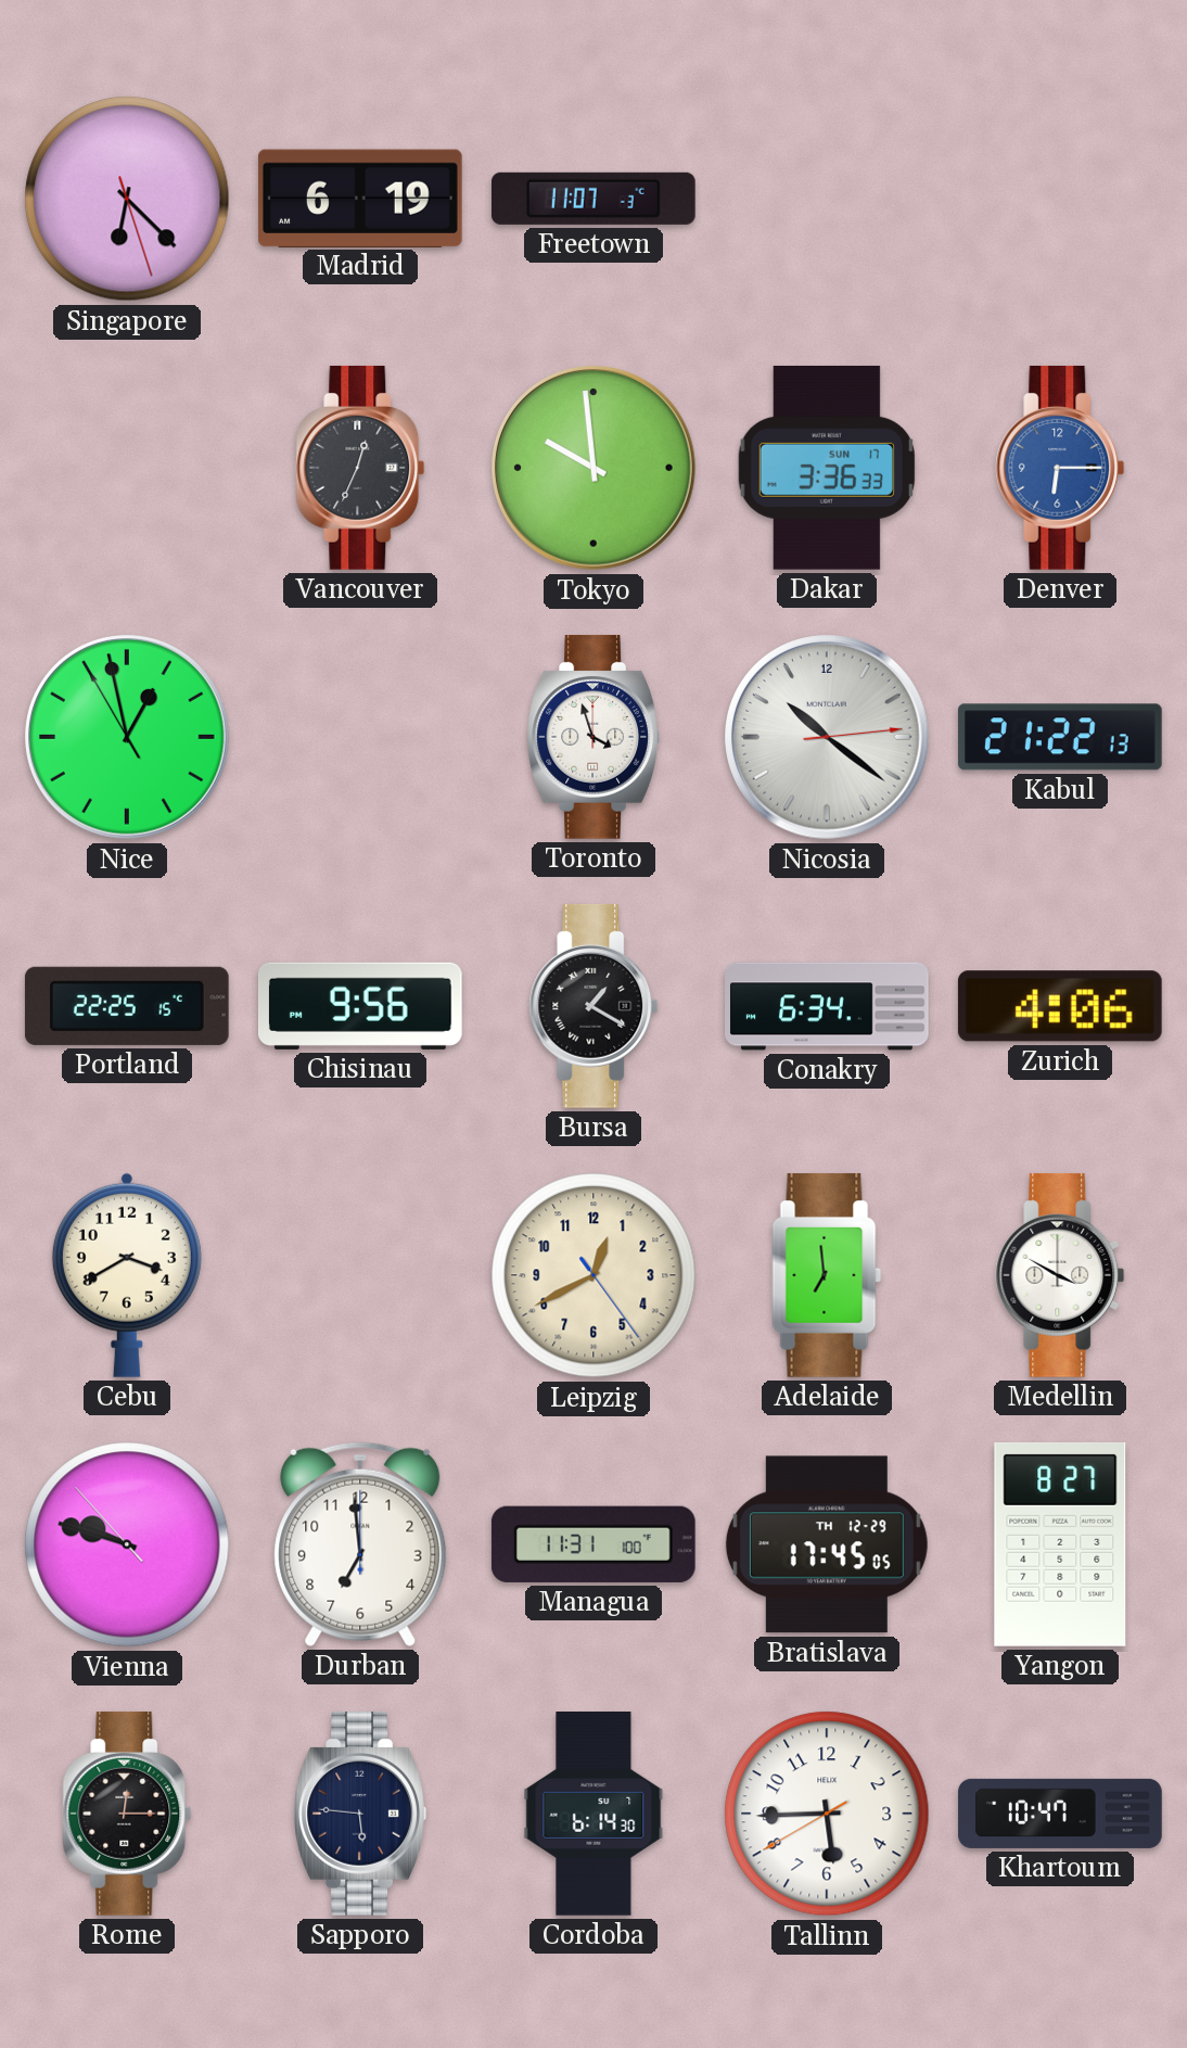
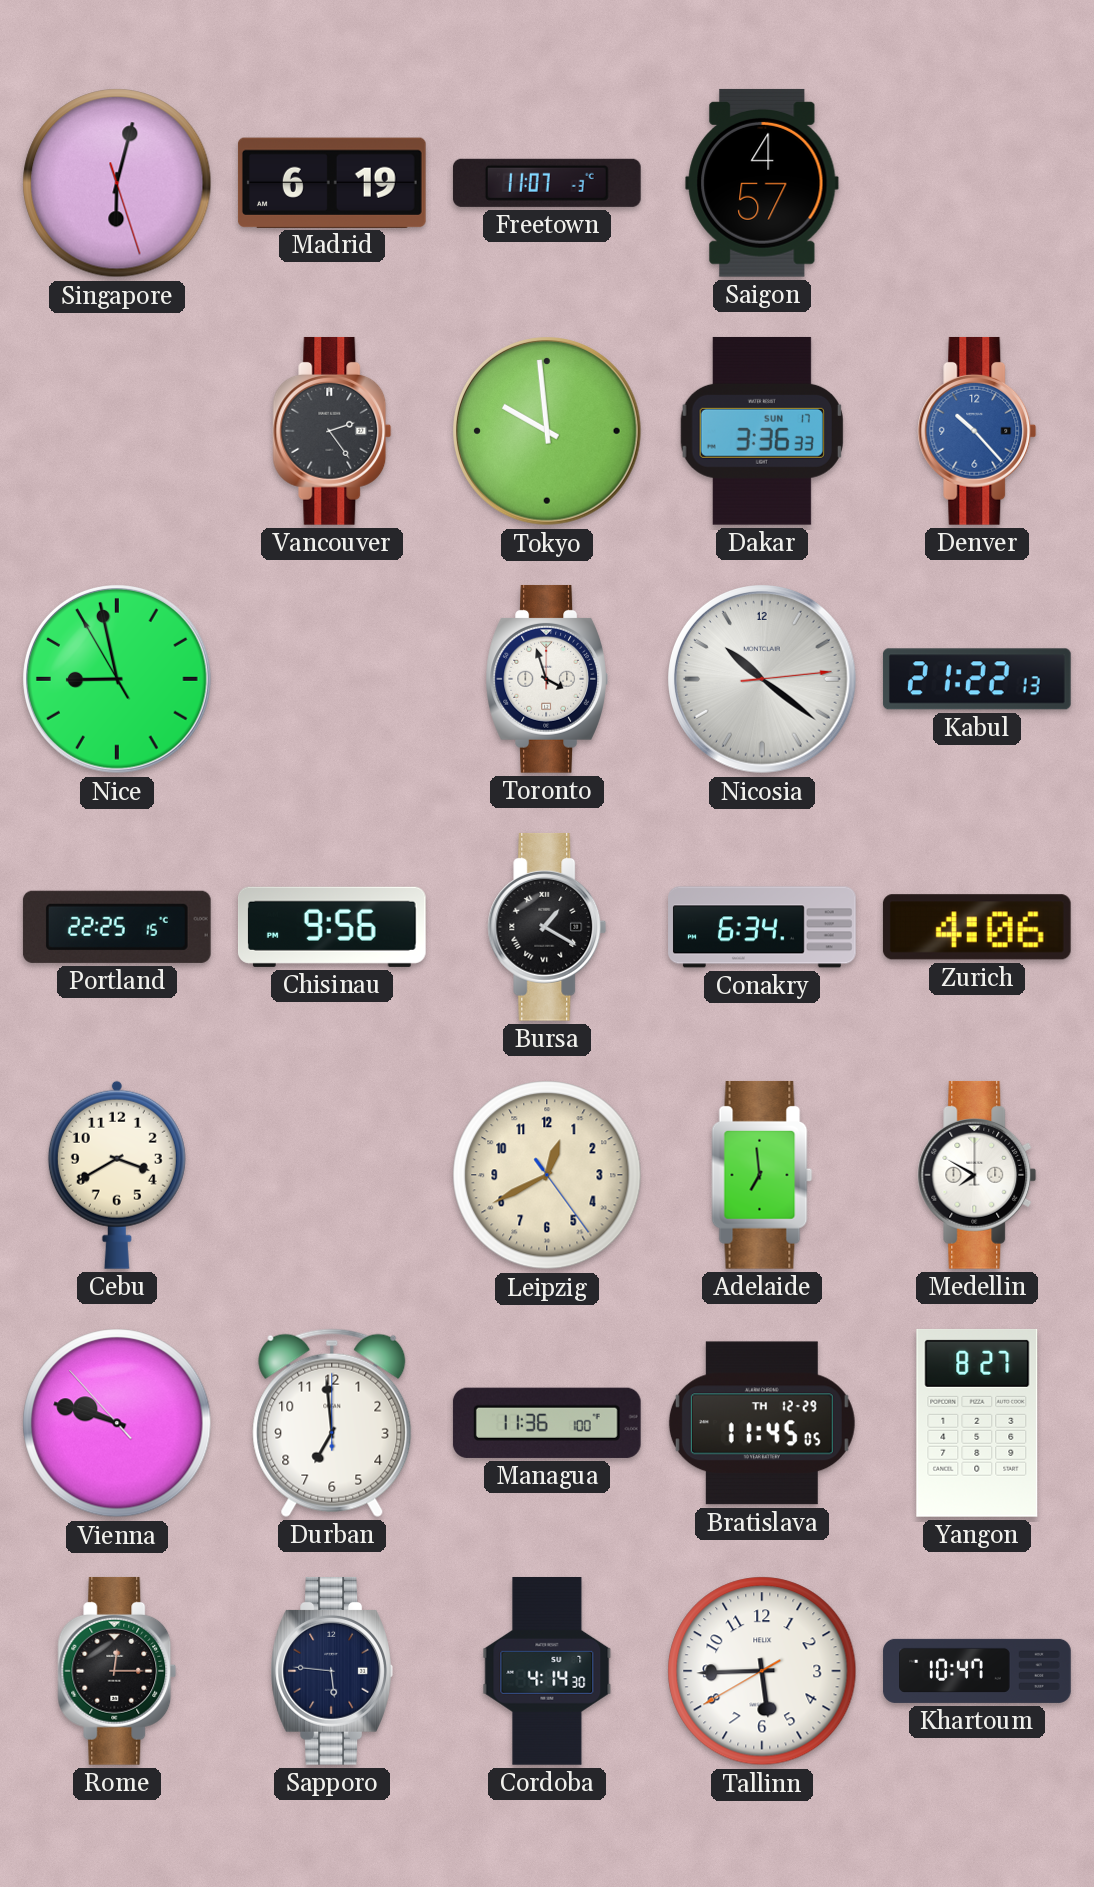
Singapore: 6:22 -> 6:02
Saigon: none -> 4:57
Vancouver: 12:34 -> 2:24
Denver: 6:15 -> 10:23
Nice: 12:57 -> 8:57
Medellin: 3:50 -> 7:50
Managua: 11:31 -> 11:36
Bratislava: 17:45 -> 11:45
Cordoba: 6:14 -> 4:14
